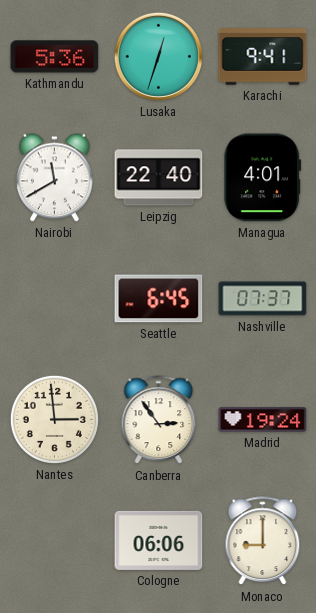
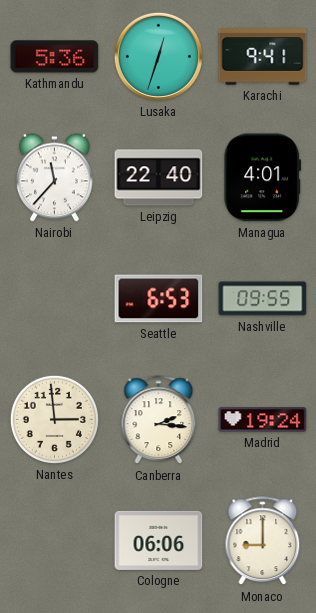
Nairobi: 11:40 -> 11:37
Seattle: 6:45 -> 6:53
Nashville: 07:37 -> 09:55
Canberra: 2:54 -> 2:16
